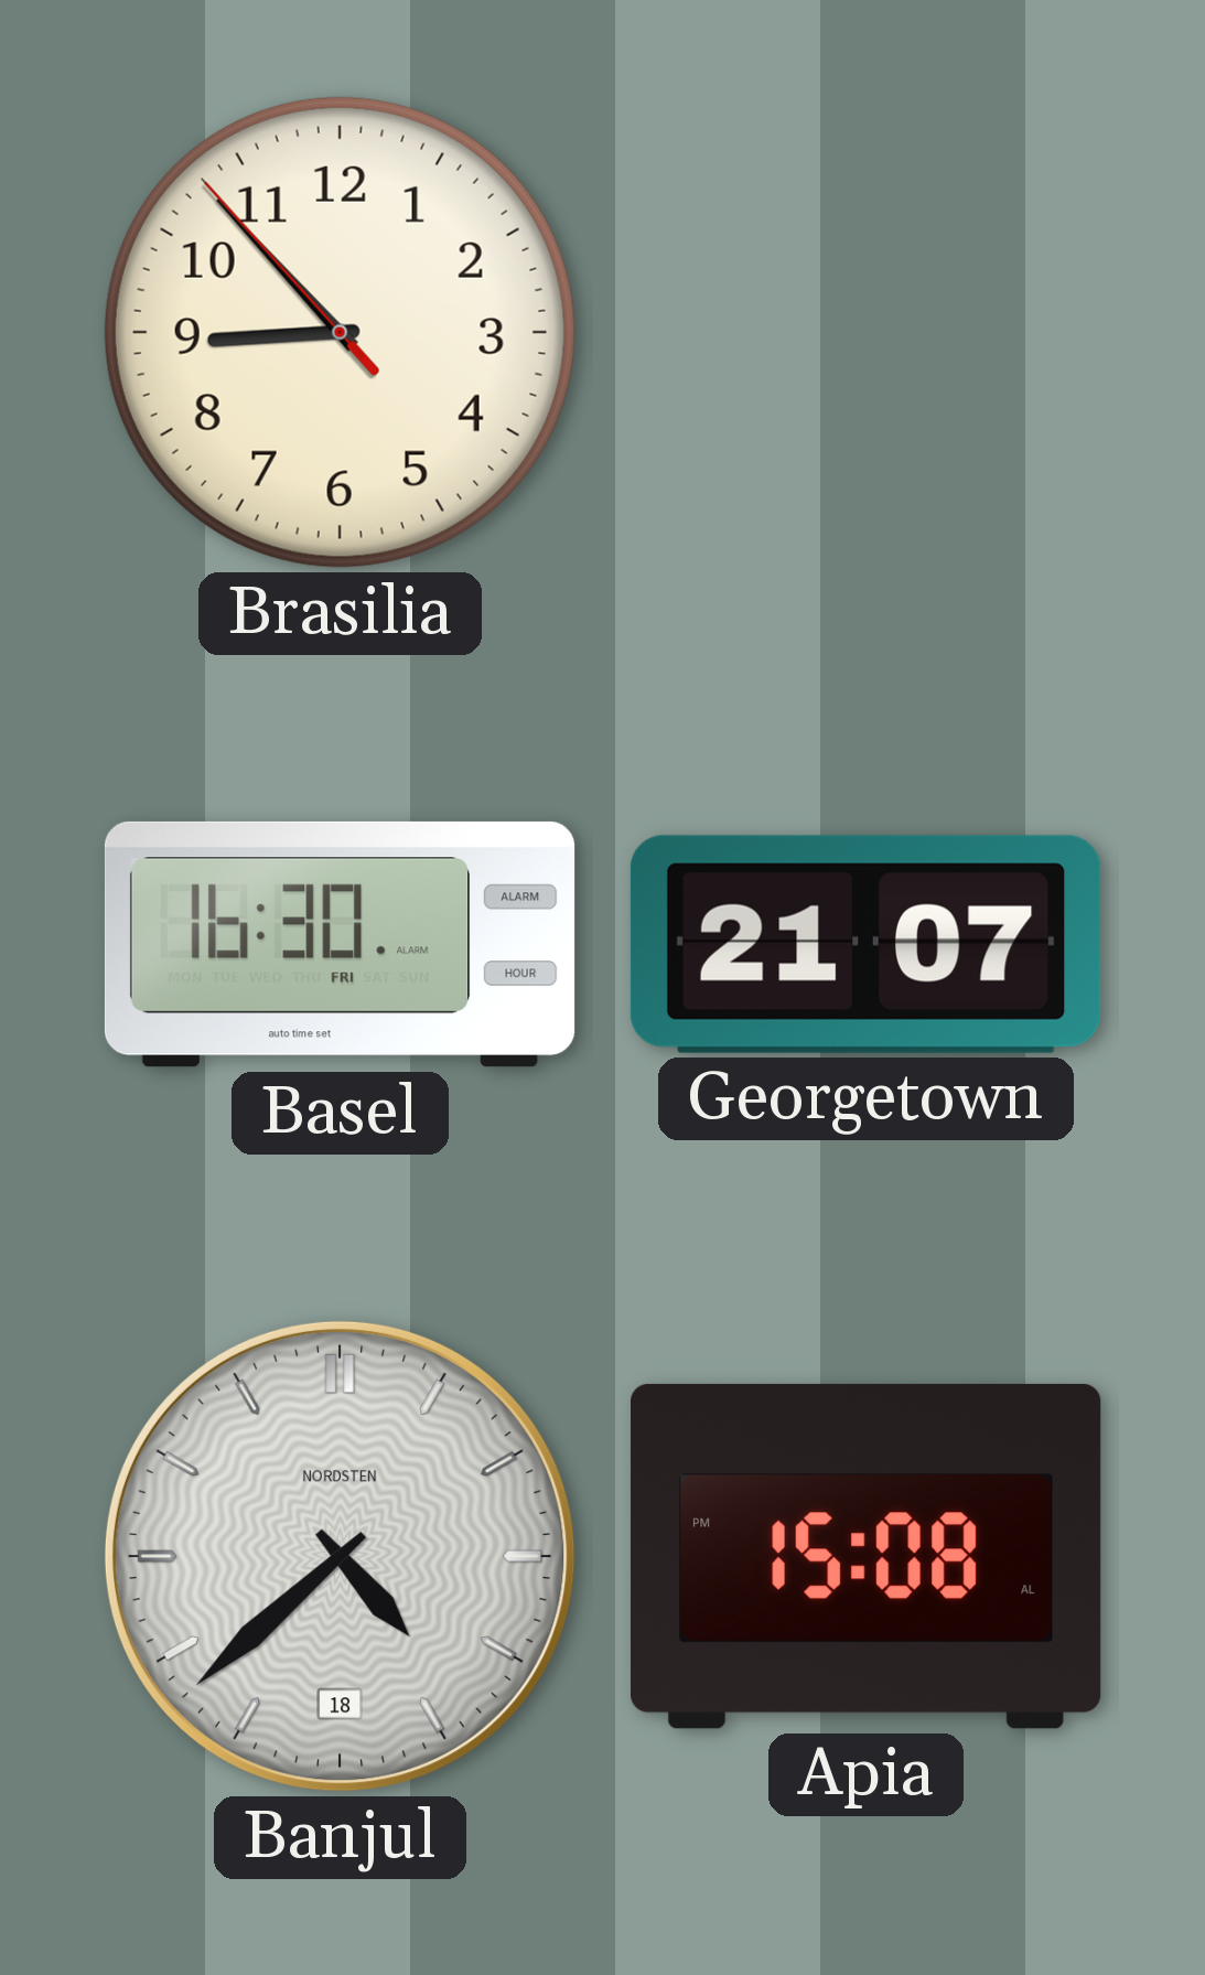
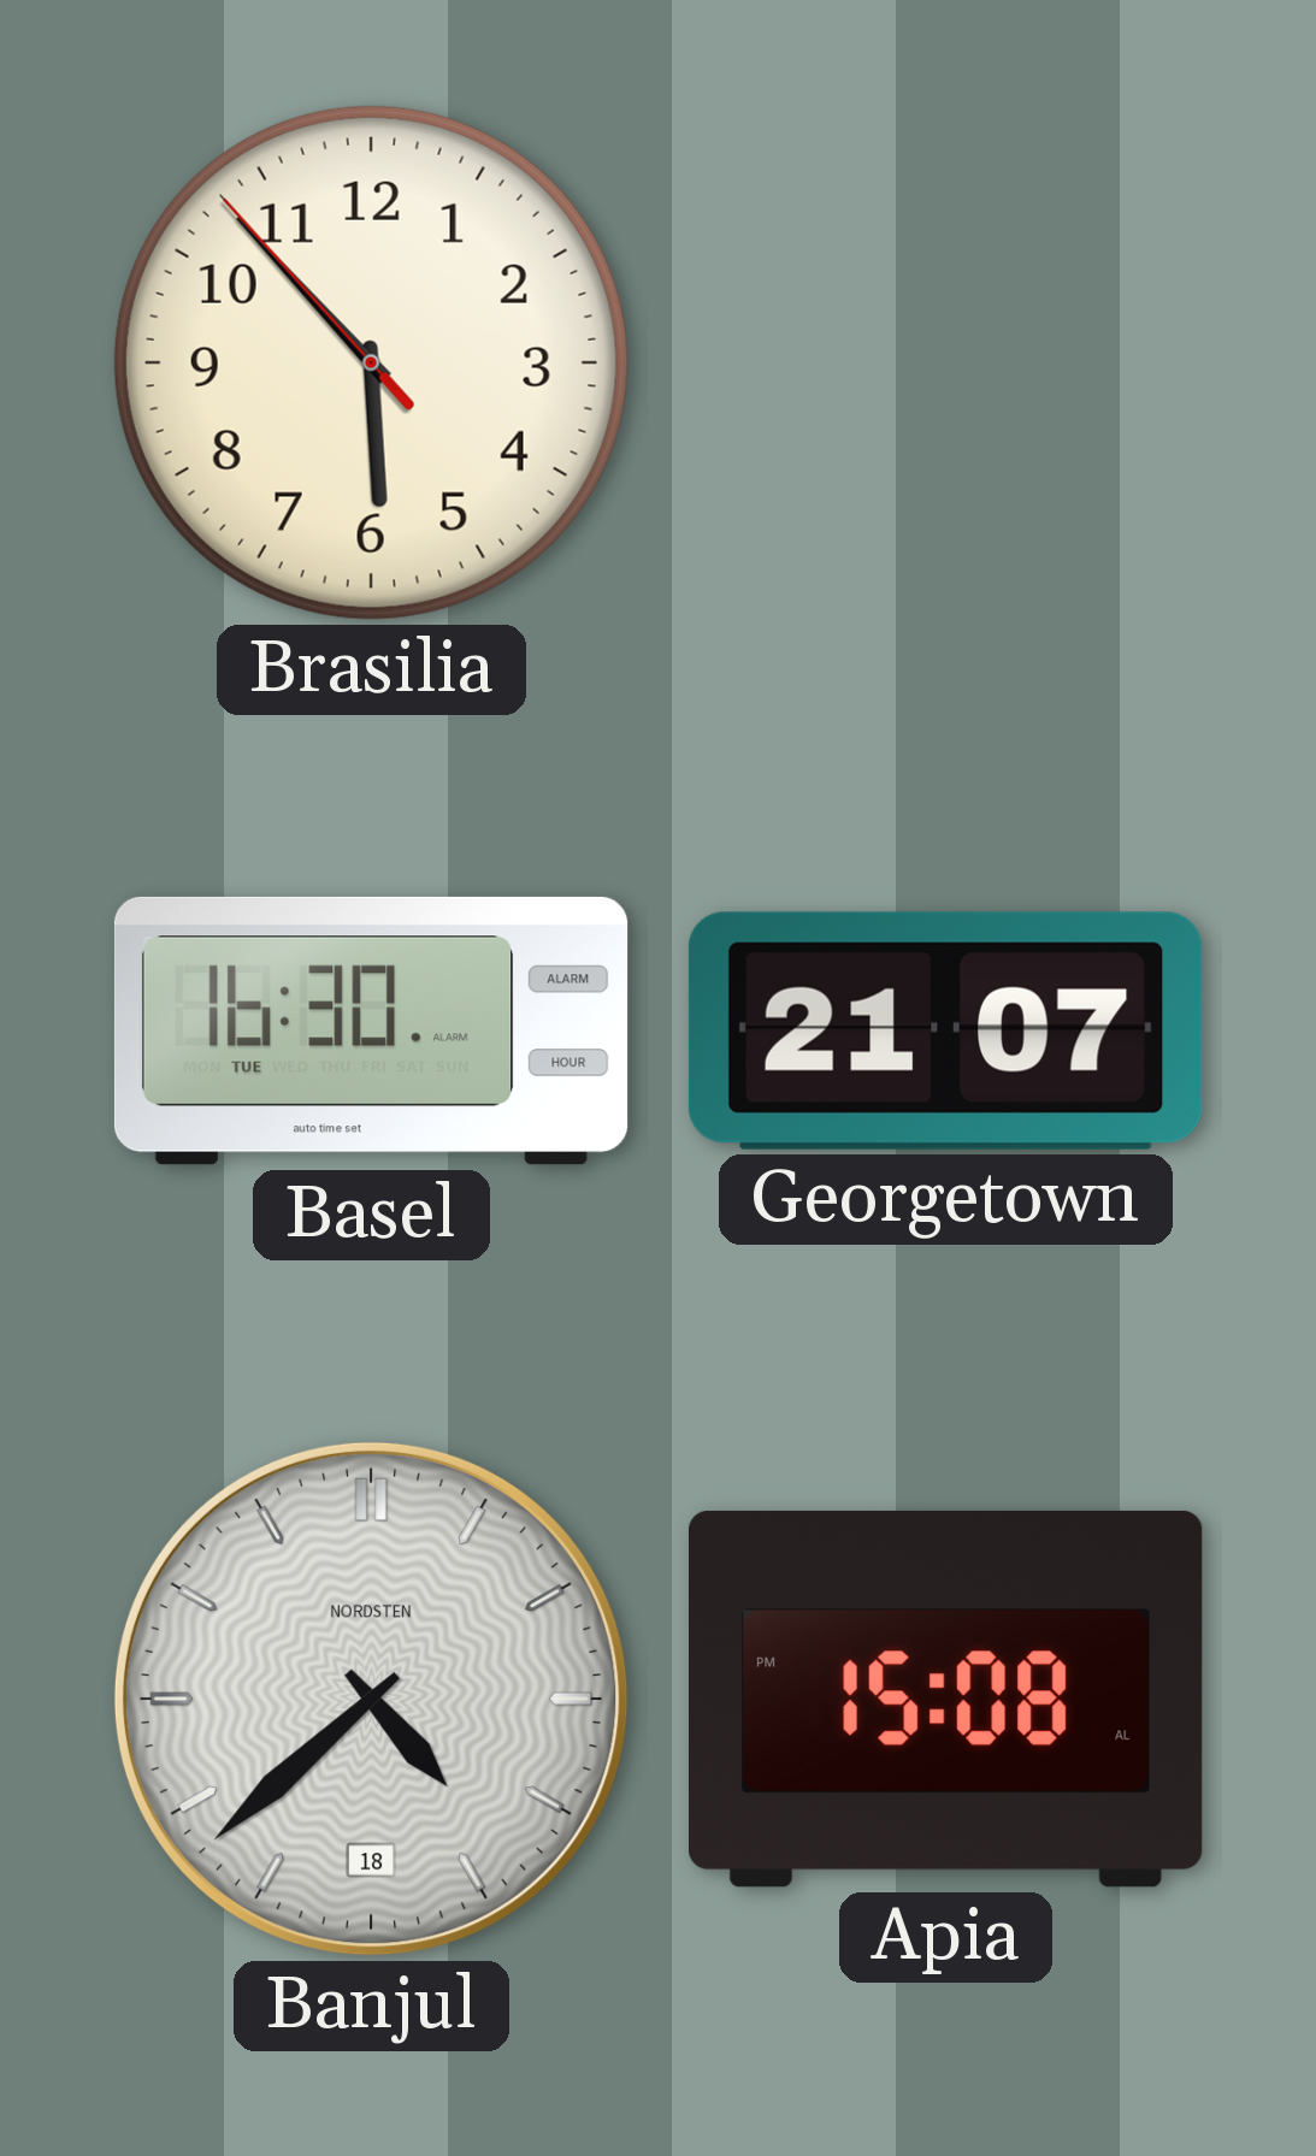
Brasilia: 8:52 -> 5:52
Basel date: FRI -> TUE
